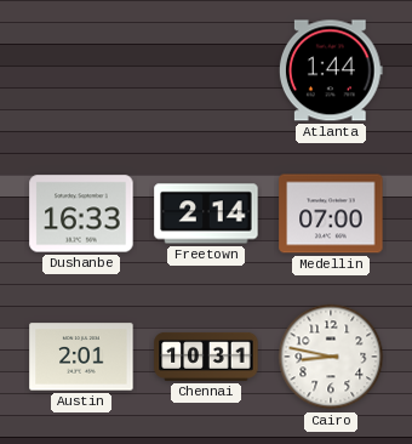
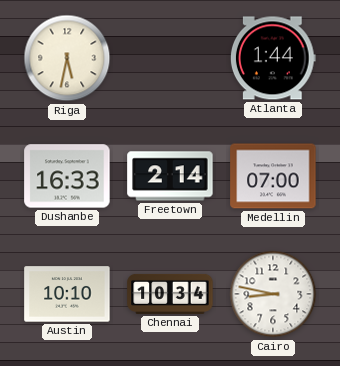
Riga: none -> 5:32
Austin: 2:01 -> 10:10
Chennai: 10:31 -> 10:34
